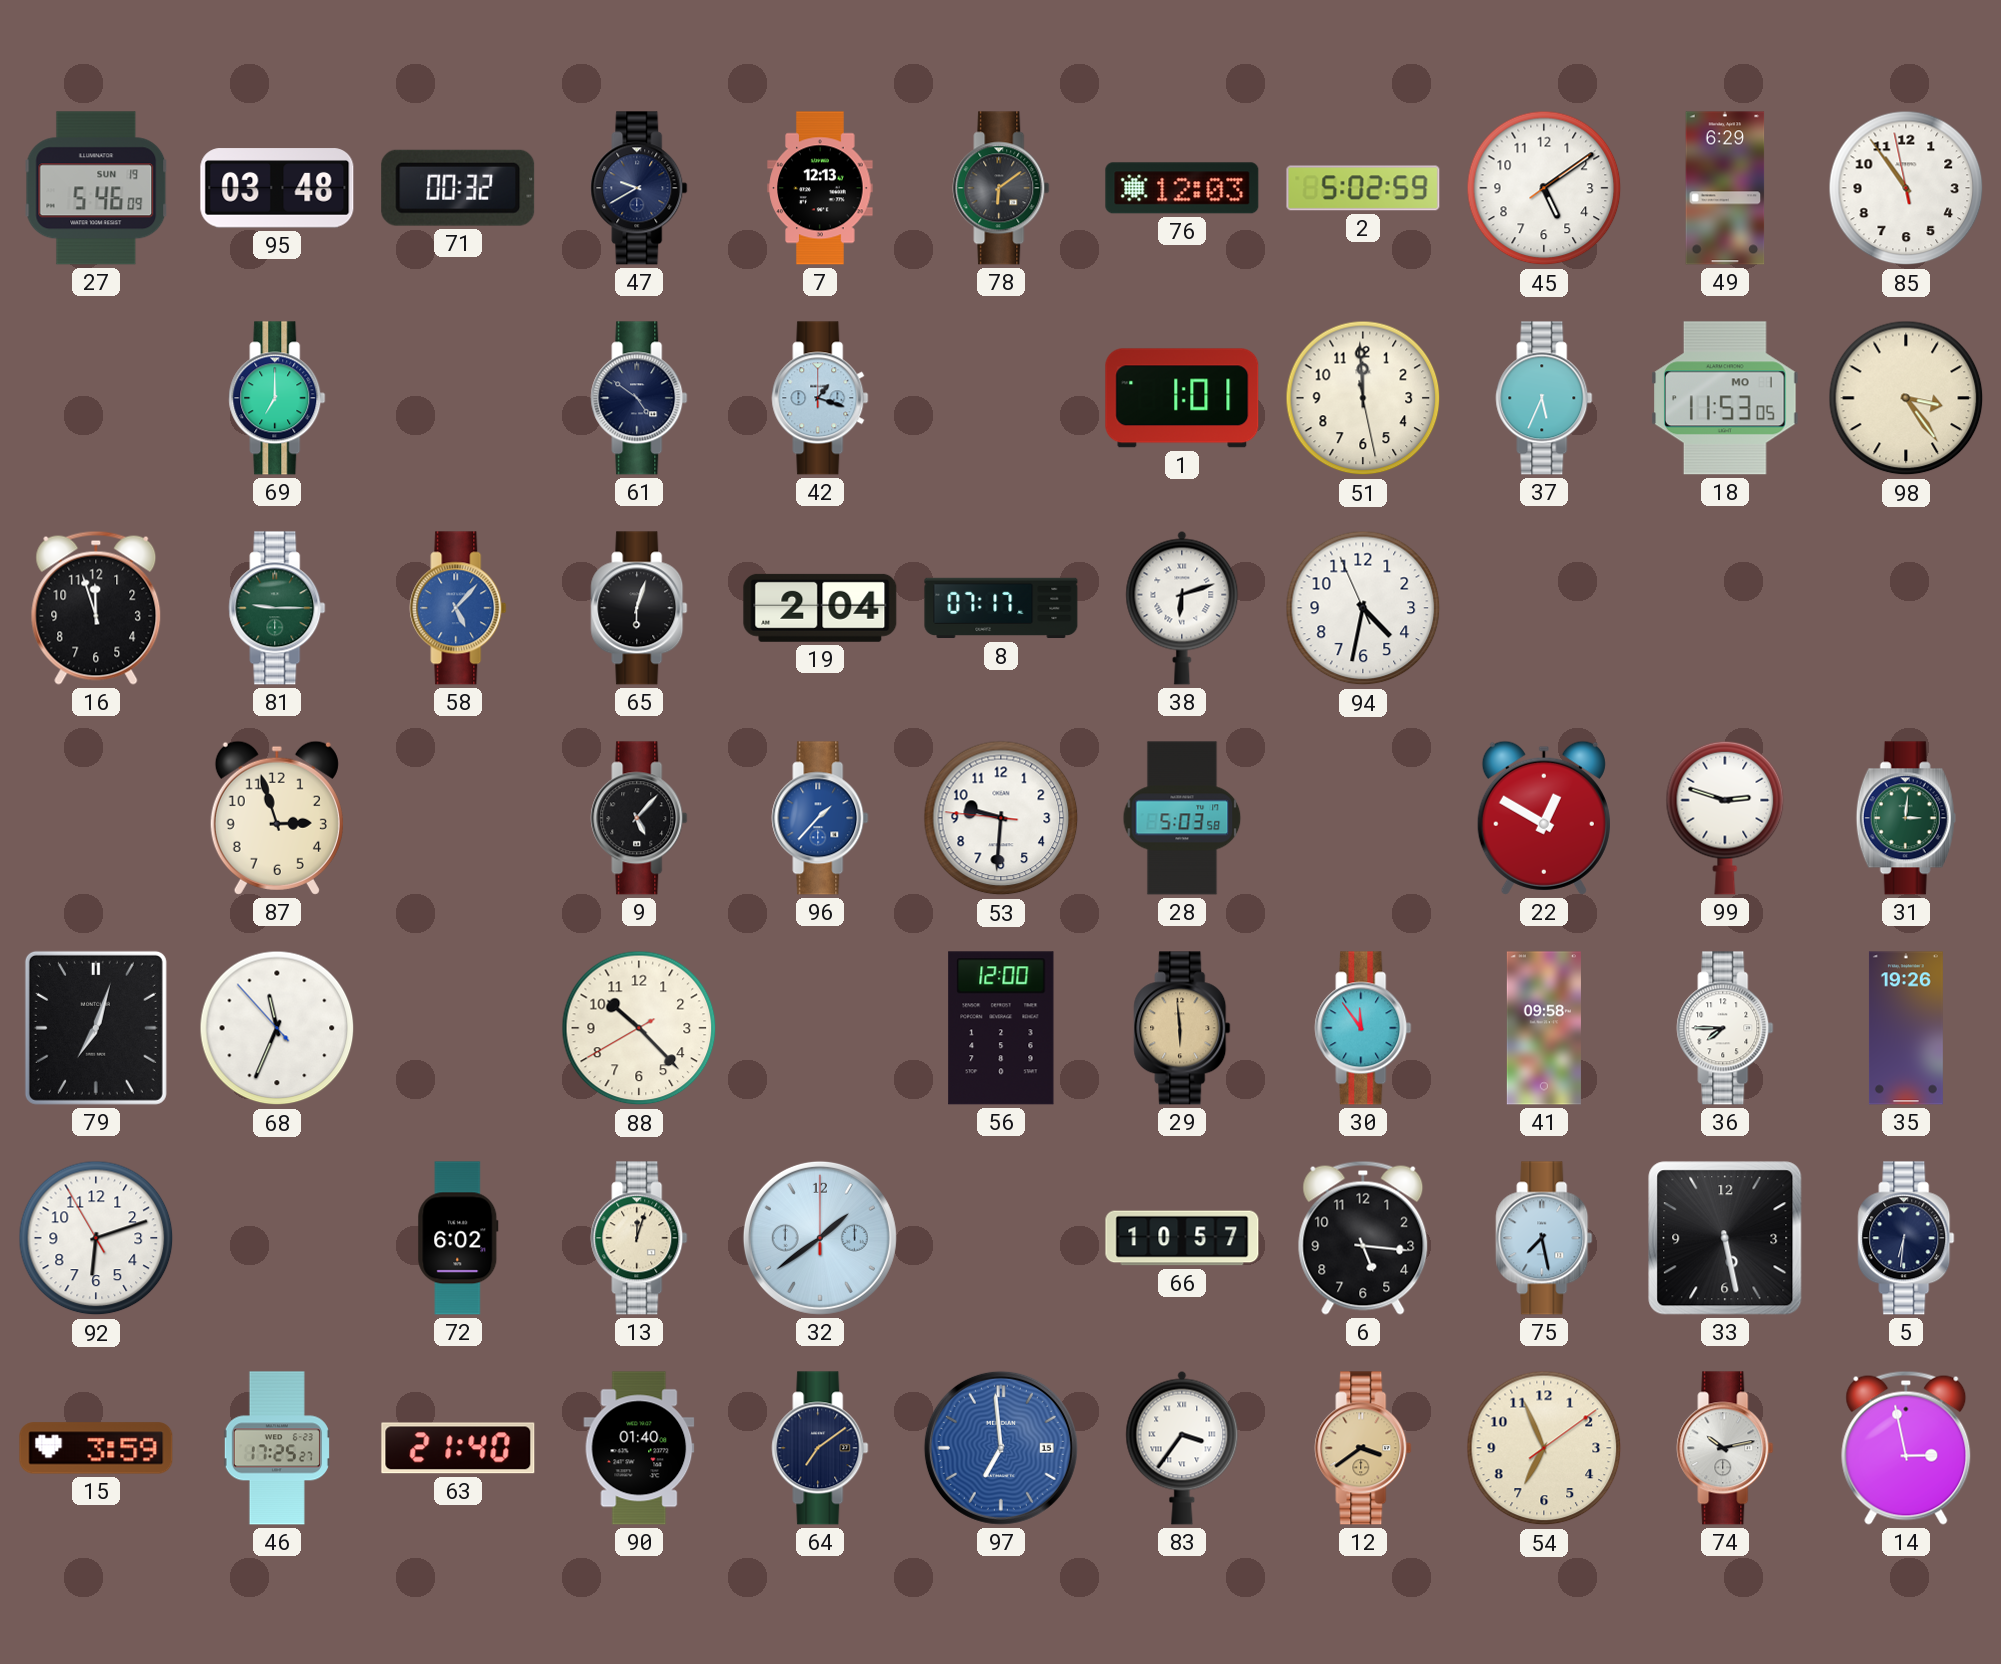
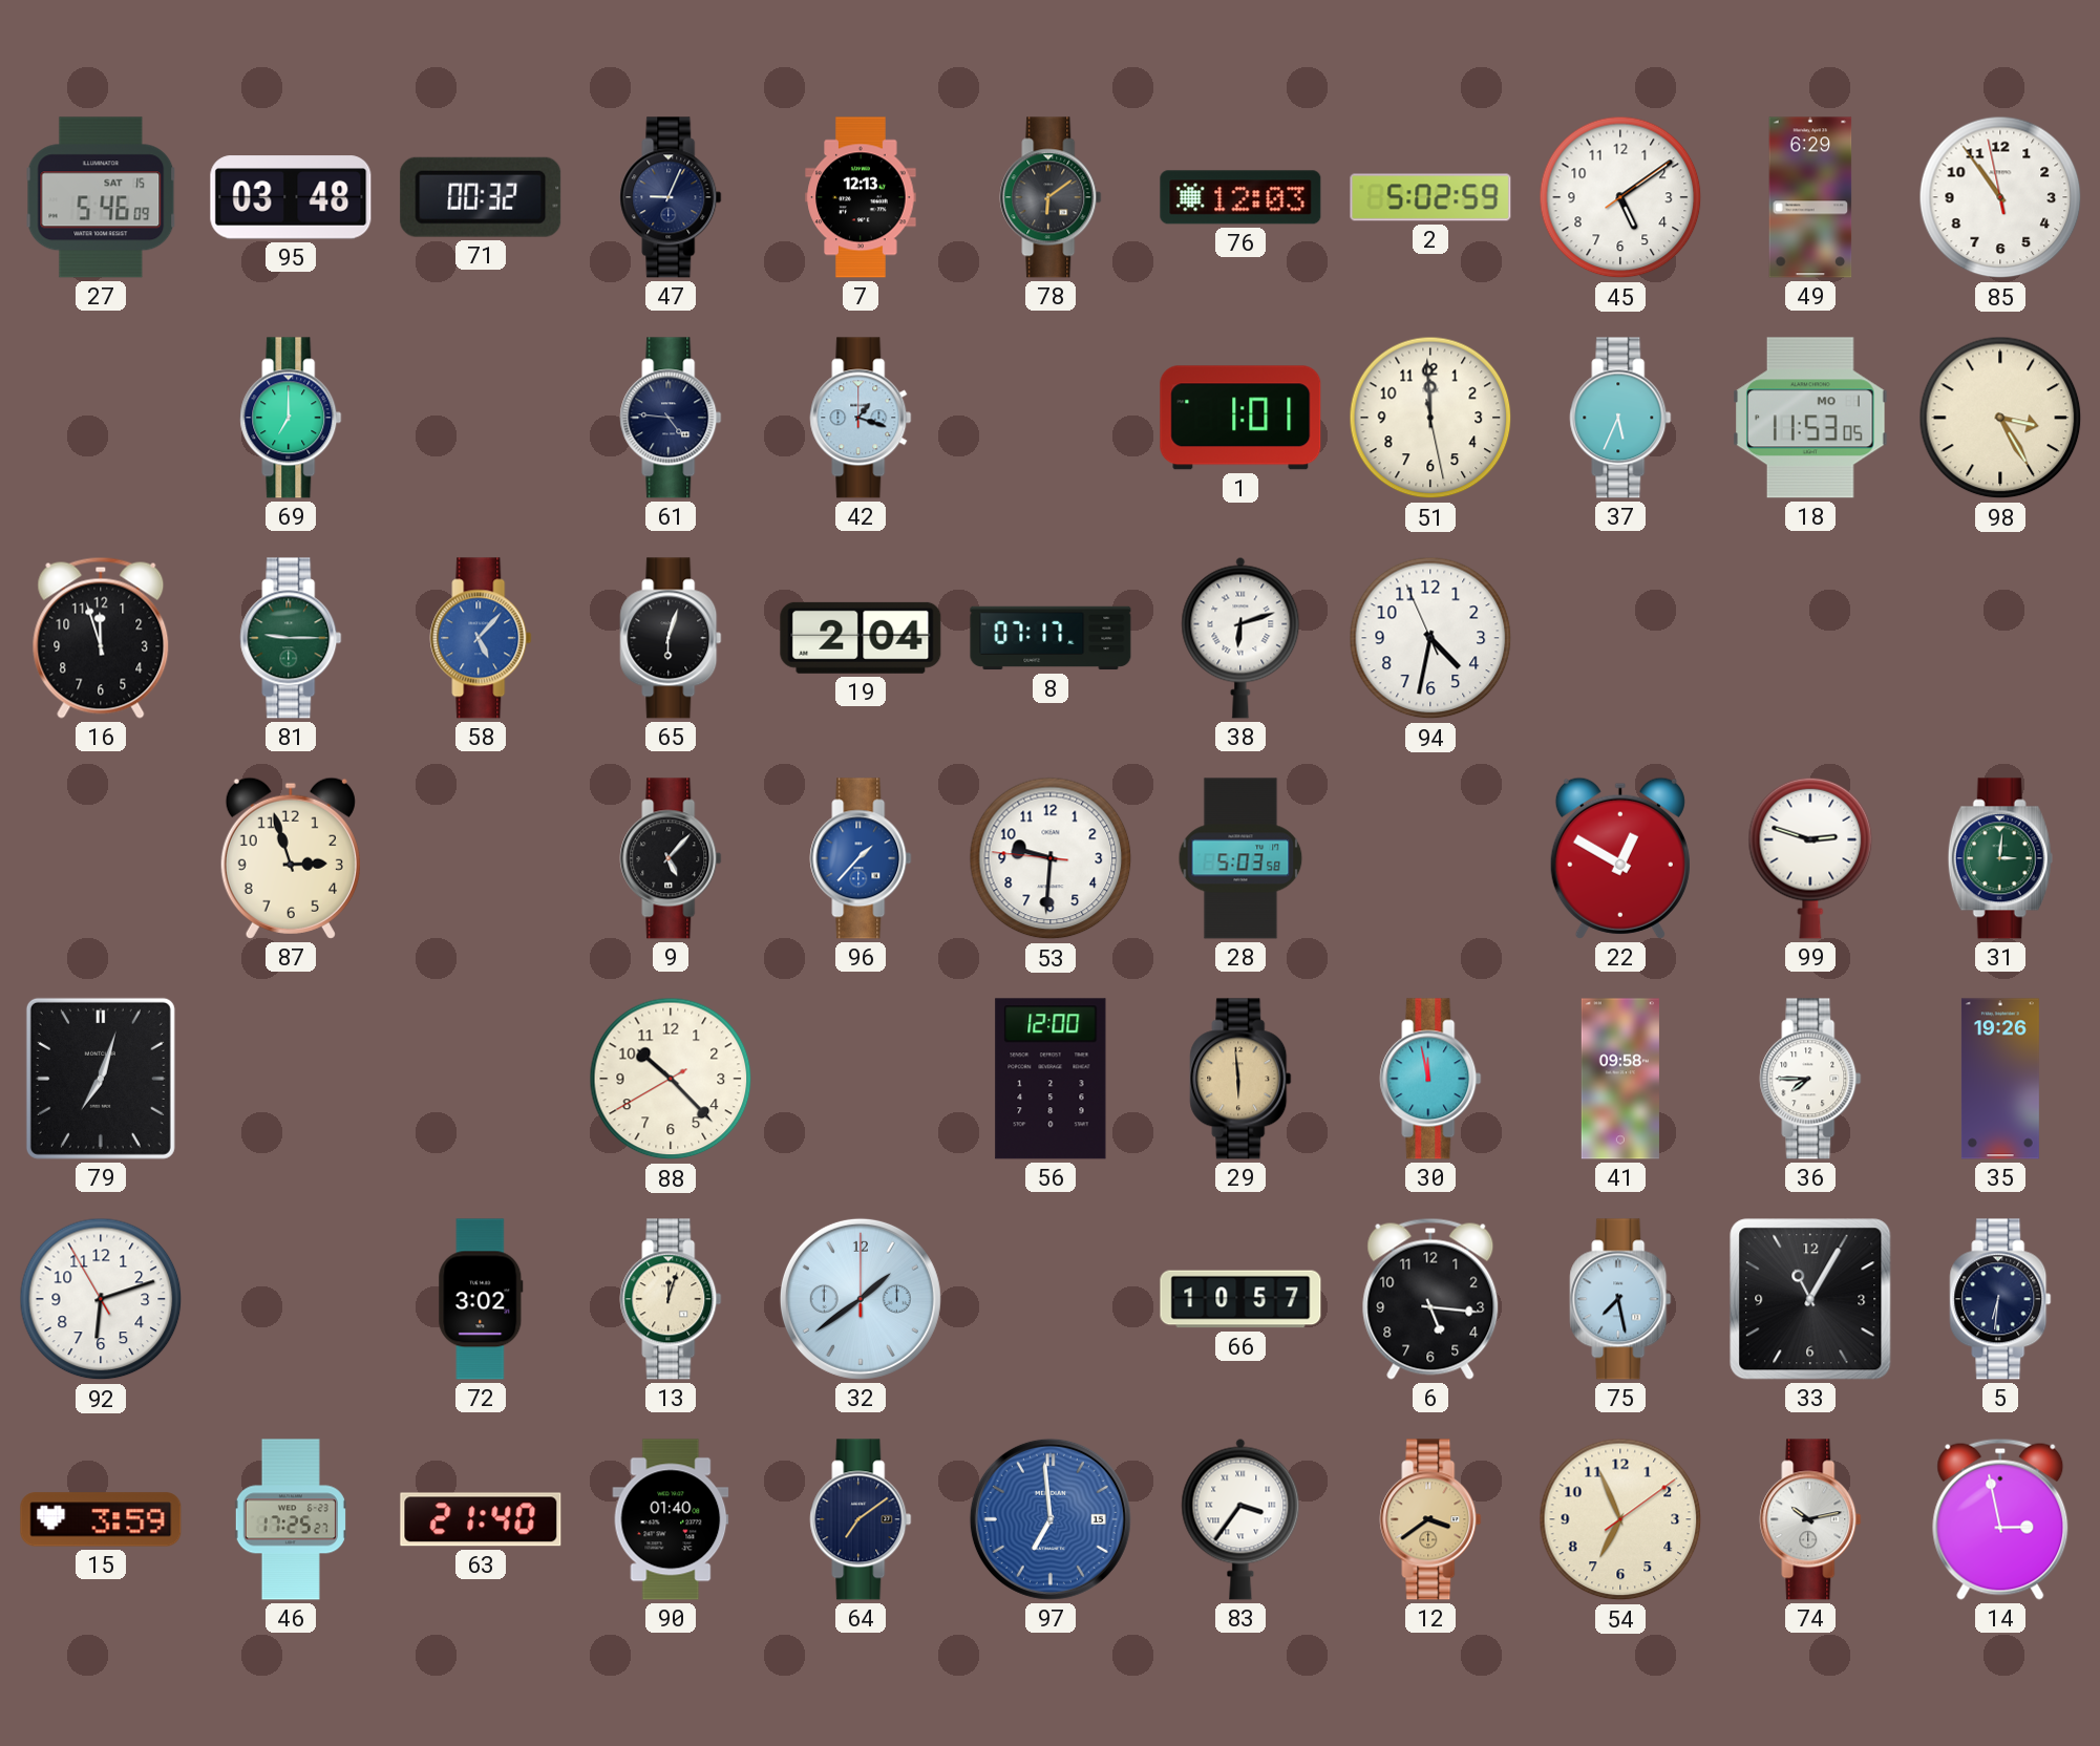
27 date: SUN 19 -> SAT 15
47: 9:40 -> 9:04
61: 4:51 -> 4:46
98: 3:24 -> 3:25
68: 11:33 -> none
30: 11:54 -> 11:58
72: 6:02 -> 3:02
33: 5:28 -> 11:05
